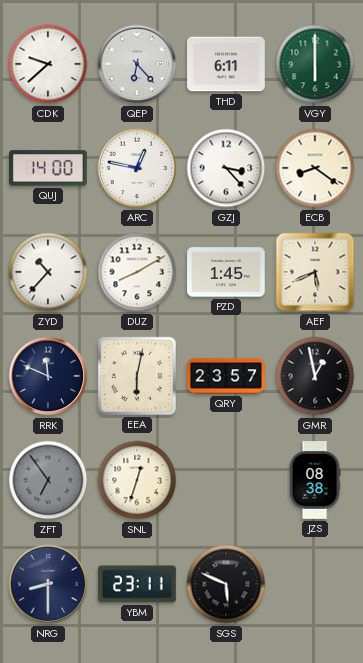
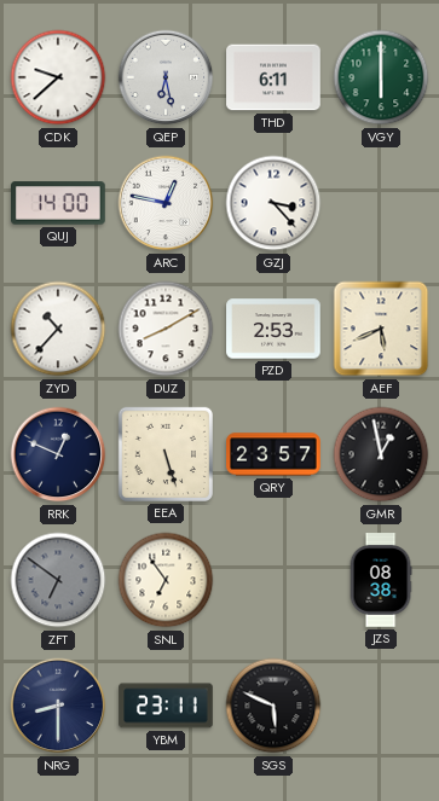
QEP: 6:23 -> 6:28
ECB: 8:21 -> none
PZD: 1:45 -> 2:53
RRK: 11:49 -> 12:49
EEA: 6:02 -> 5:27
ZFT: 6:54 -> 6:51
SNL: 12:33 -> 6:54
